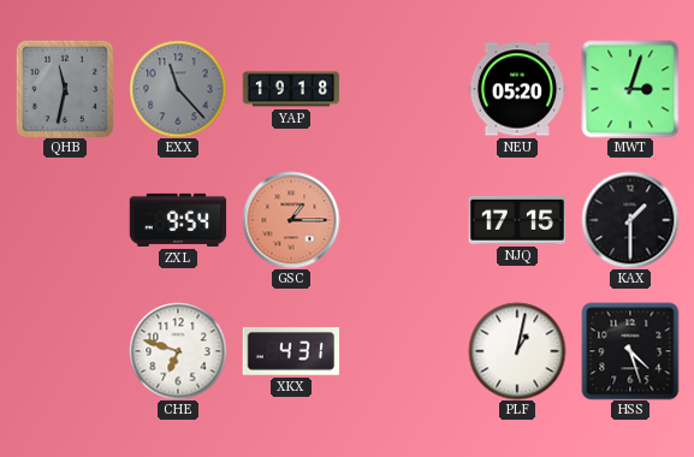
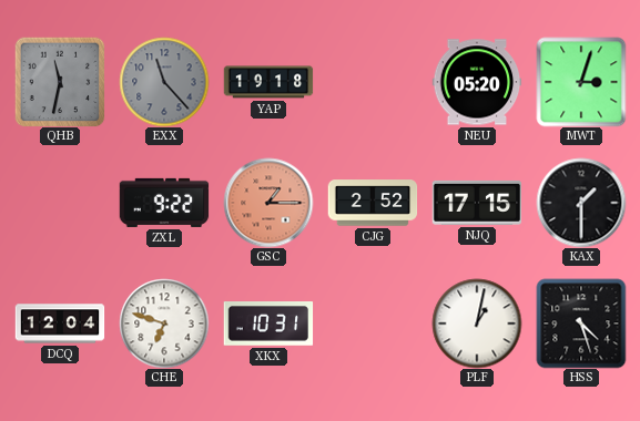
ZXL: 9:54 -> 9:22
CJG: none -> 2:52
DCQ: none -> 12:04
XKX: 4:31 -> 10:31
